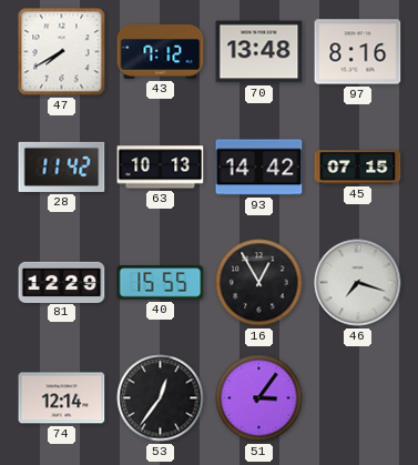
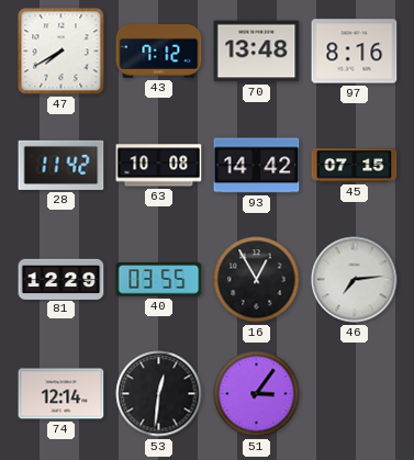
63: 10:13 -> 10:08
40: 15:55 -> 03:55
46: 7:18 -> 7:14
53: 12:36 -> 12:31
